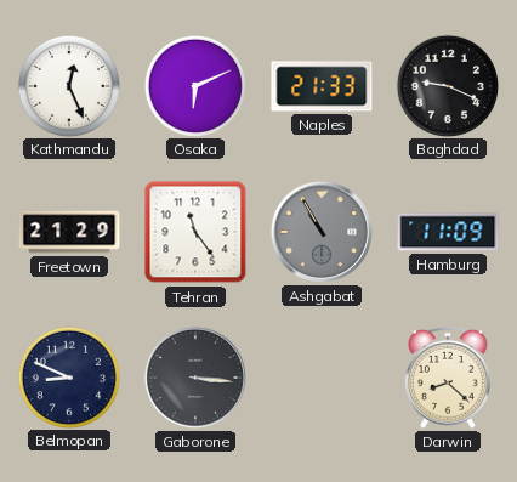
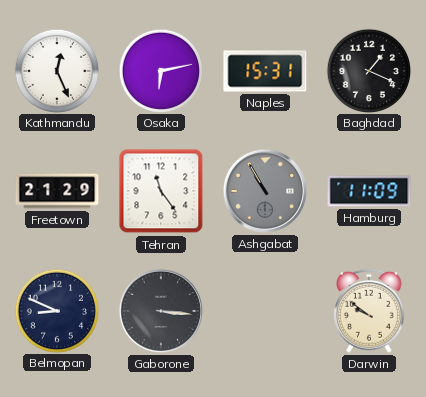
Osaka: 6:11 -> 6:13
Naples: 21:33 -> 15:31
Baghdad: 9:19 -> 1:19
Darwin: 8:22 -> 9:51
